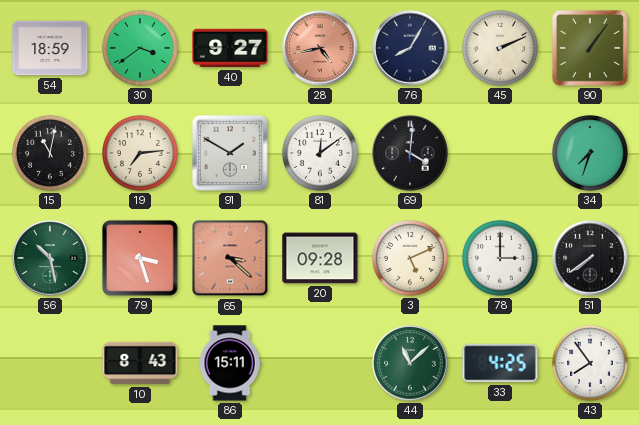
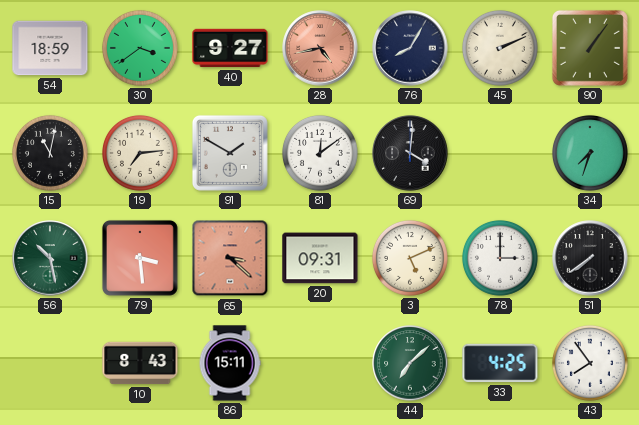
79: 3:27 -> 3:29
20: 09:28 -> 09:31
44: 11:08 -> 7:08
